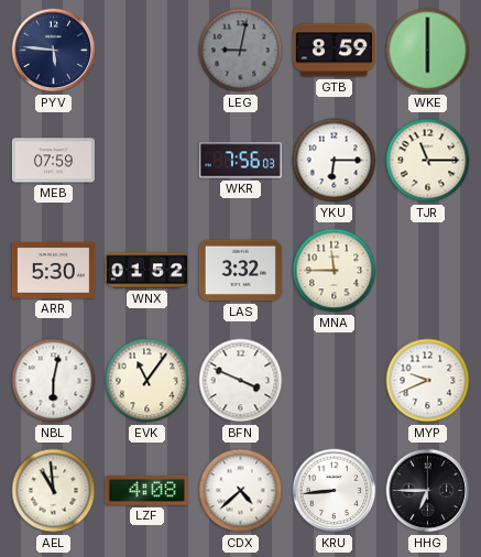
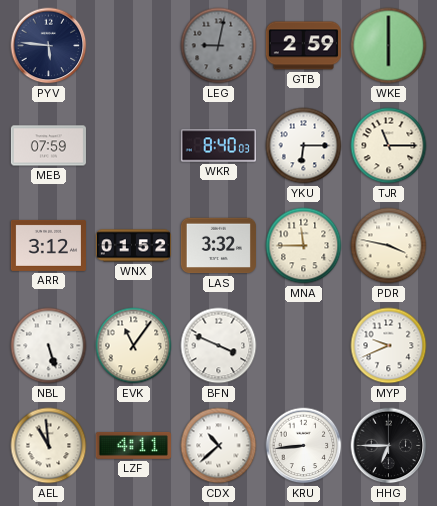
GTB: 8:59 -> 2:59
WKR: 7:56 -> 8:40
ARR: 5:30 -> 3:12
PDR: none -> 3:47
NBL: 6:02 -> 5:27
LZF: 4:08 -> 4:11
CDX: 4:38 -> 10:38
